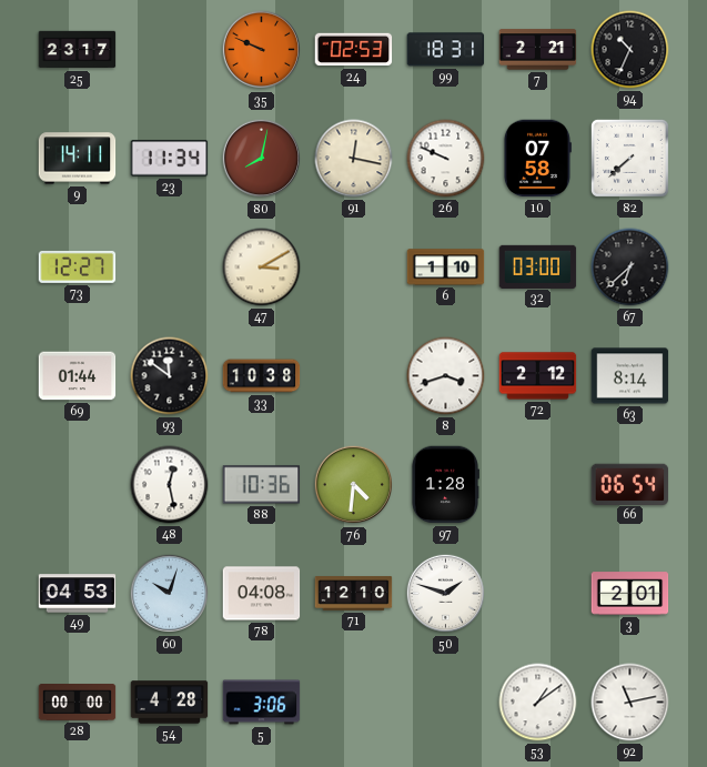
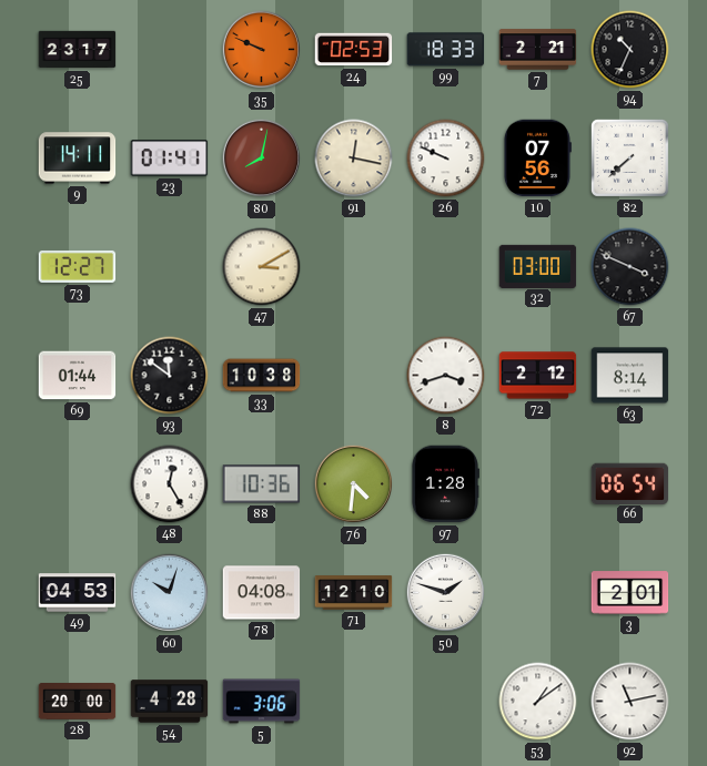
99: 18:31 -> 18:33
23: 11:34 -> 01:41
10: 07:58 -> 07:56
6: 1:10 -> none
67: 6:38 -> 3:49
48: 12:28 -> 12:25
28: 00:00 -> 20:00
